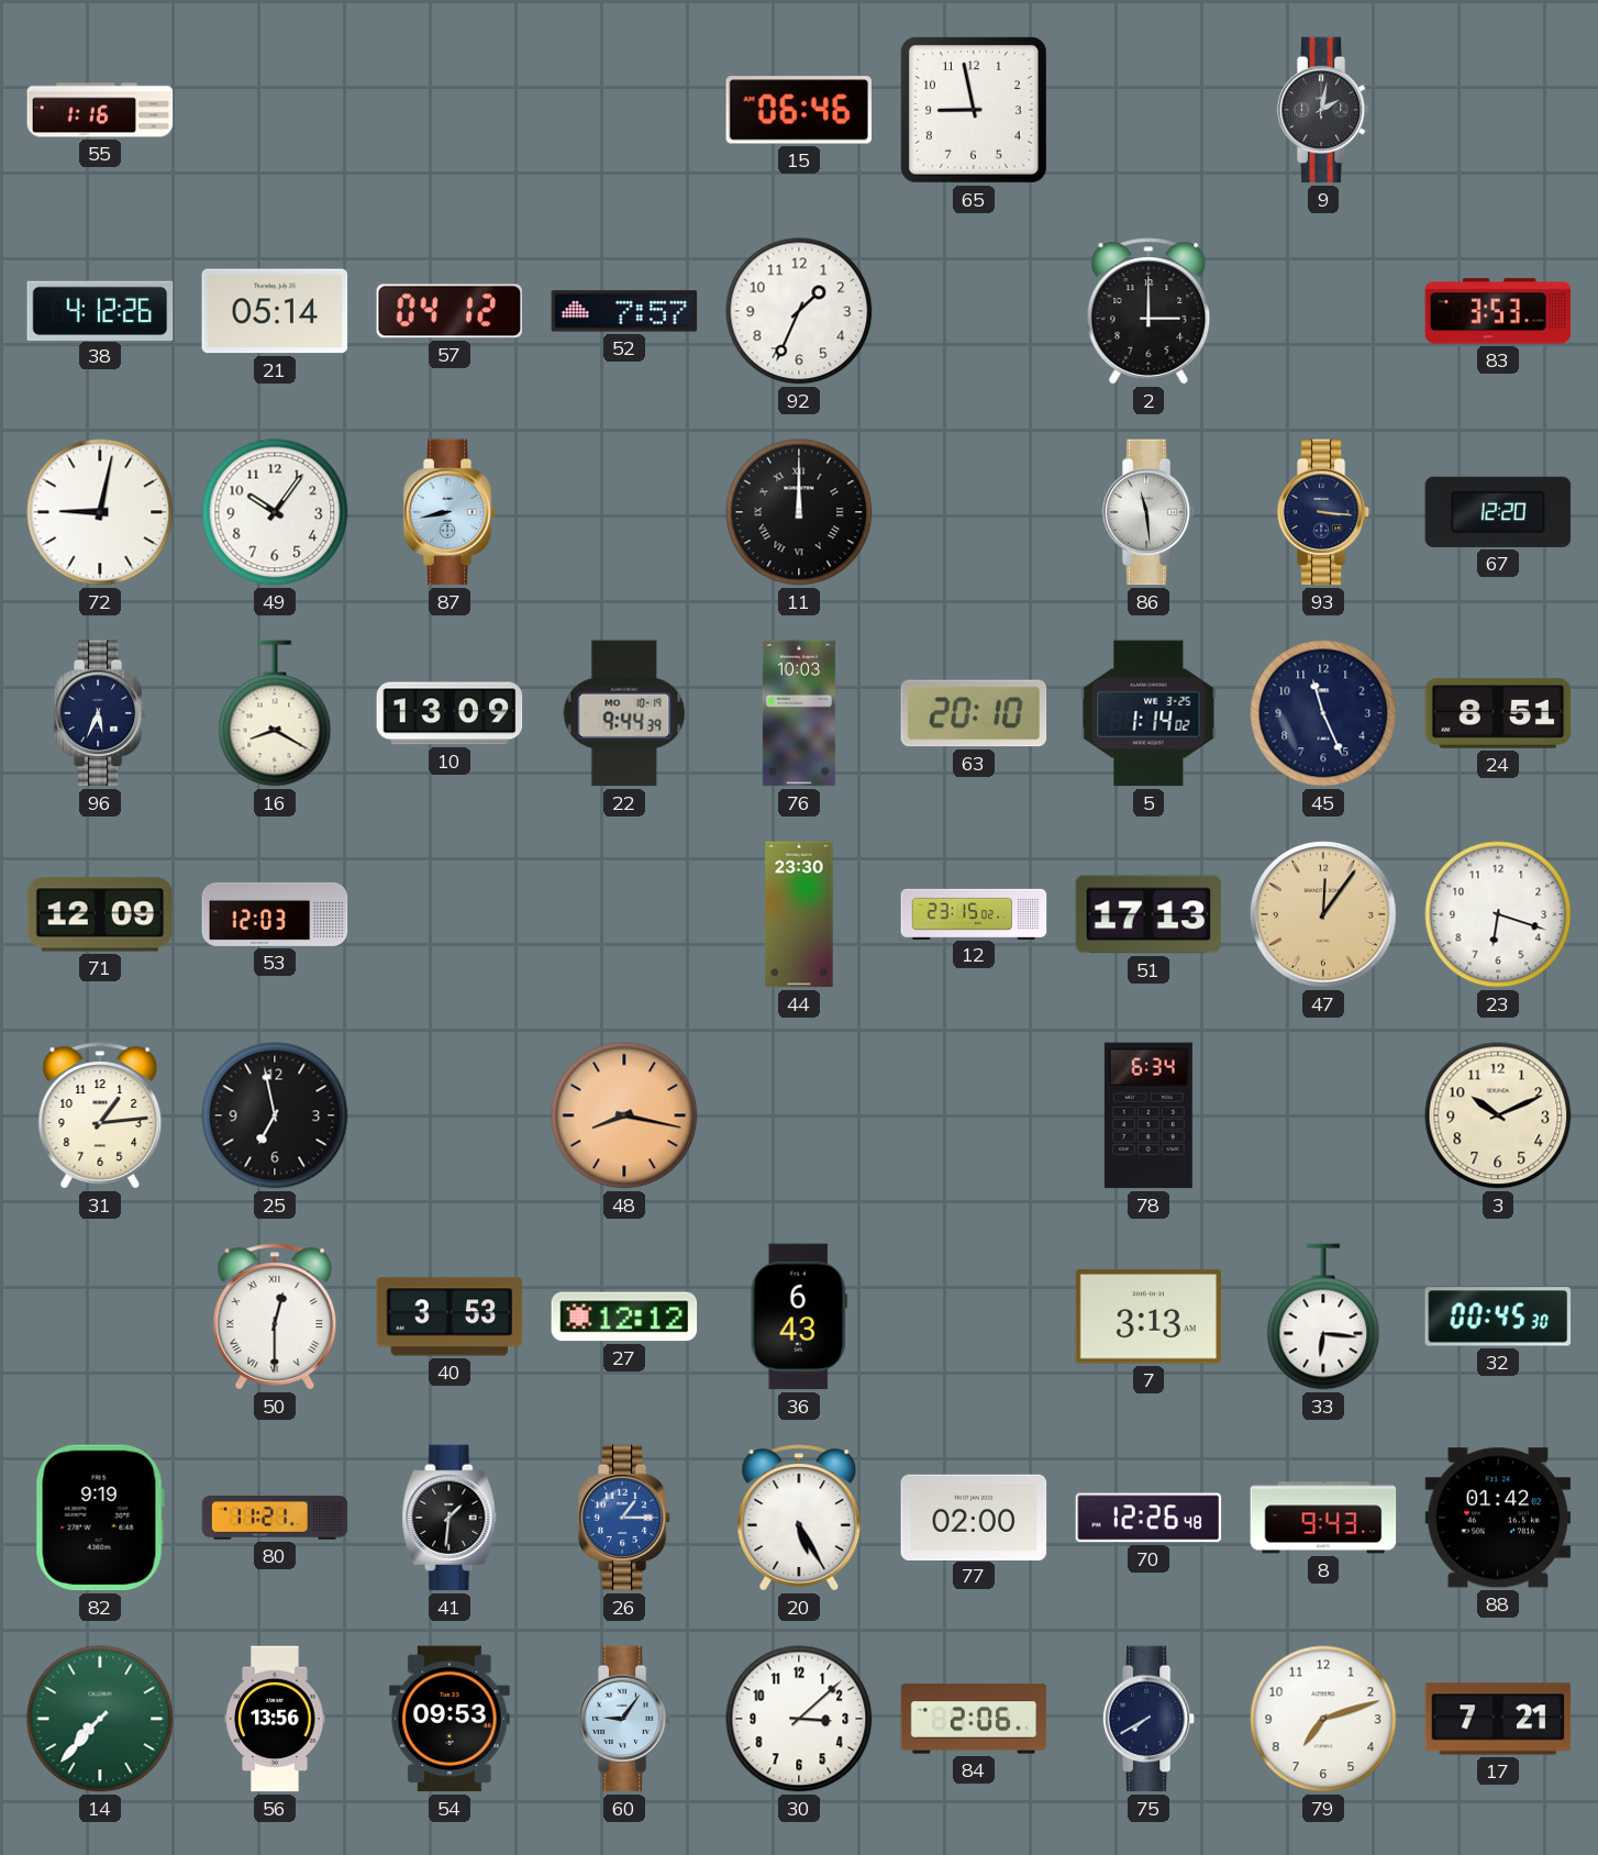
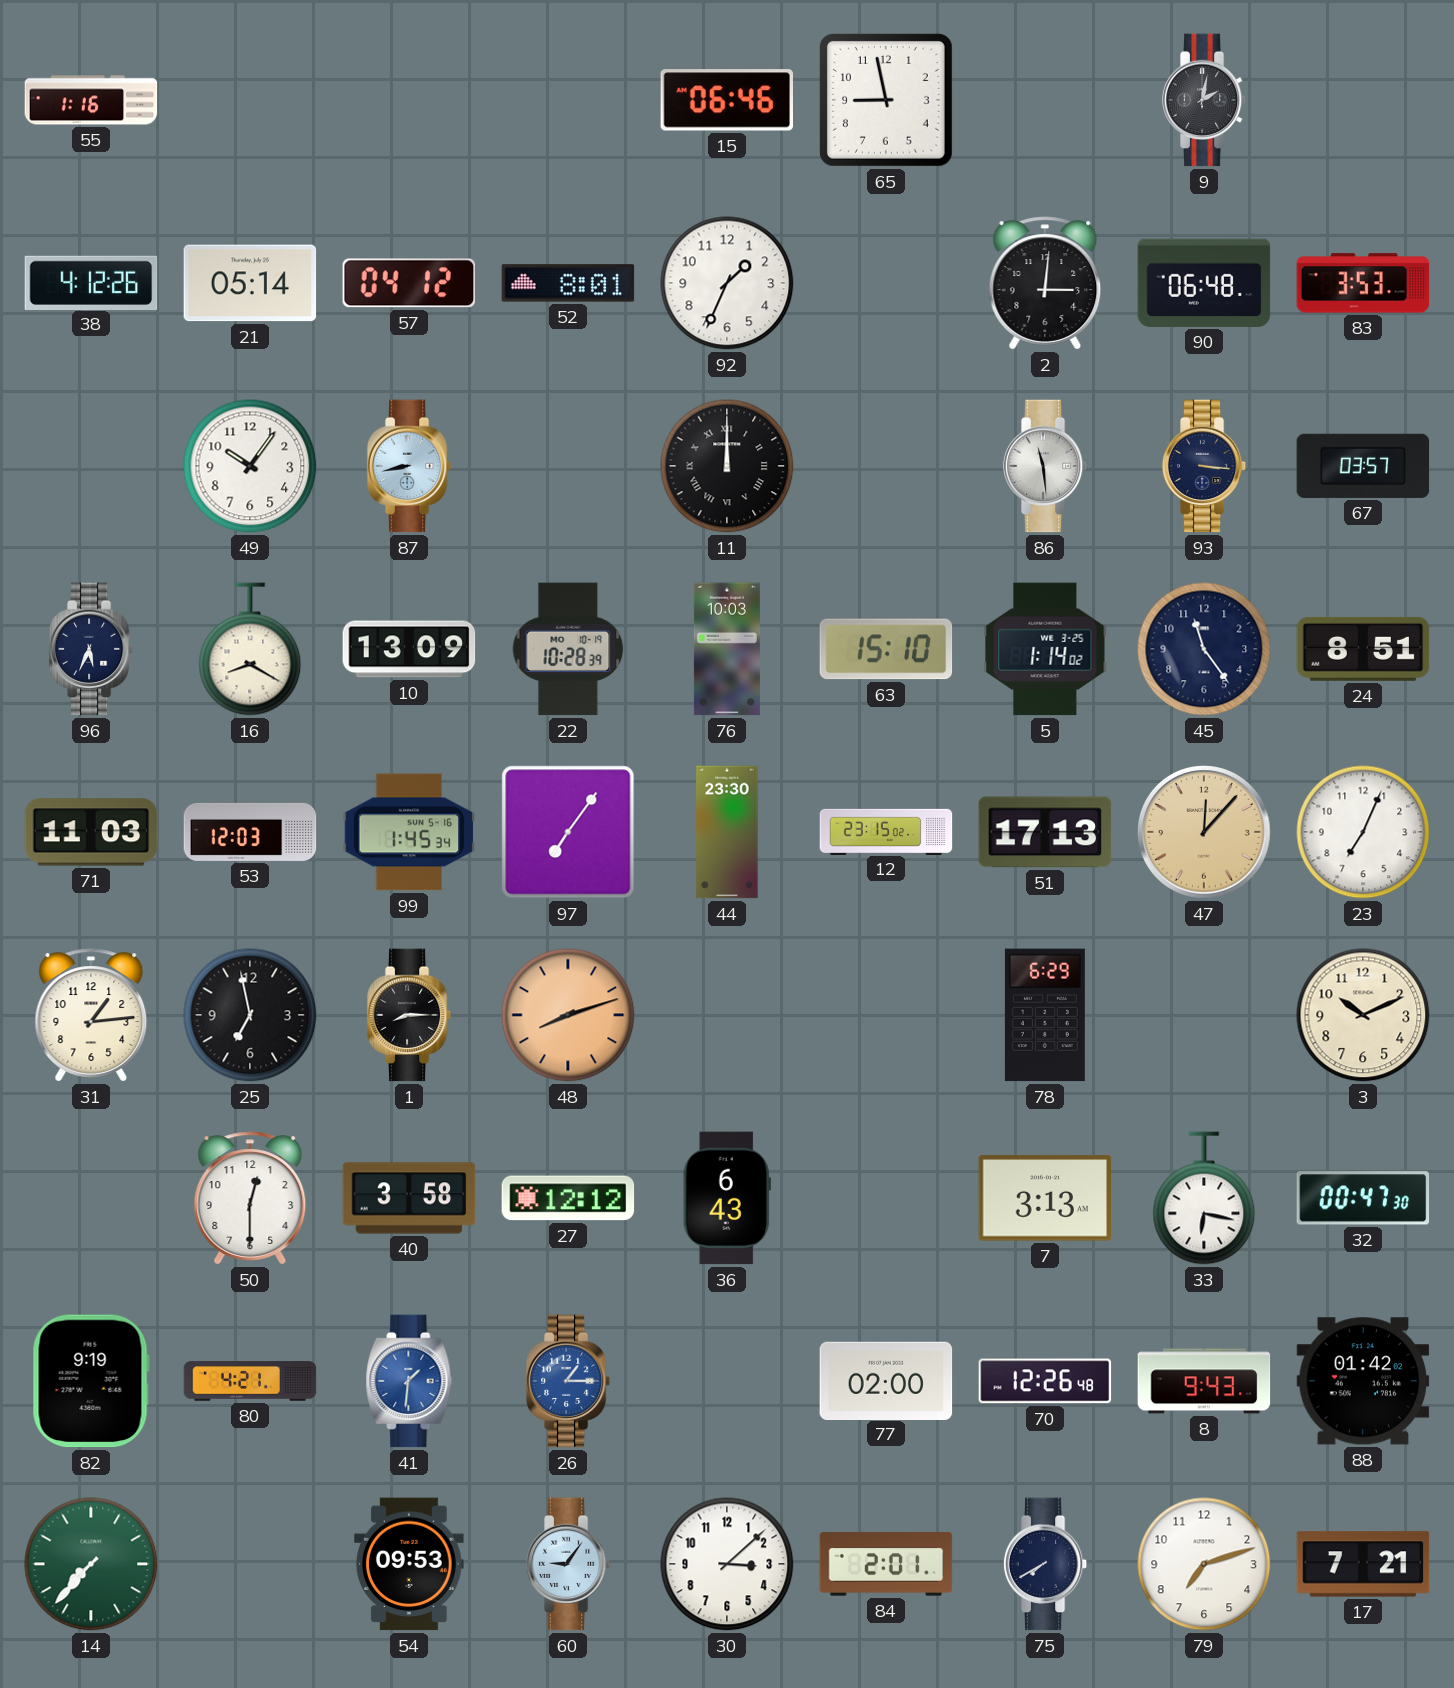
52: 7:57 -> 8:01
2: 3:00 -> 3:01
90: none -> 06:48
72: 9:02 -> none
67: 12:20 -> 03:57
22: 9:44 -> 10:28
63: 20:10 -> 15:10
45: 11:26 -> 11:24
71: 12:09 -> 11:03
99: none -> 1:45
97: none -> 7:06
47: 12:06 -> 12:07
23: 6:18 -> 7:04
1: none -> 8:15
48: 8:17 -> 8:12
78: 6:34 -> 6:29
50 numerals: Roman -> Arabic
40: 3:53 -> 3:58
33: 6:16 -> 6:17
32: 00:45 -> 00:47
80: 11:21 -> 4:21
41 dial: black -> blue
20: 5:25 -> none
56: 13:56 -> none
84: 2:06 -> 2:01
